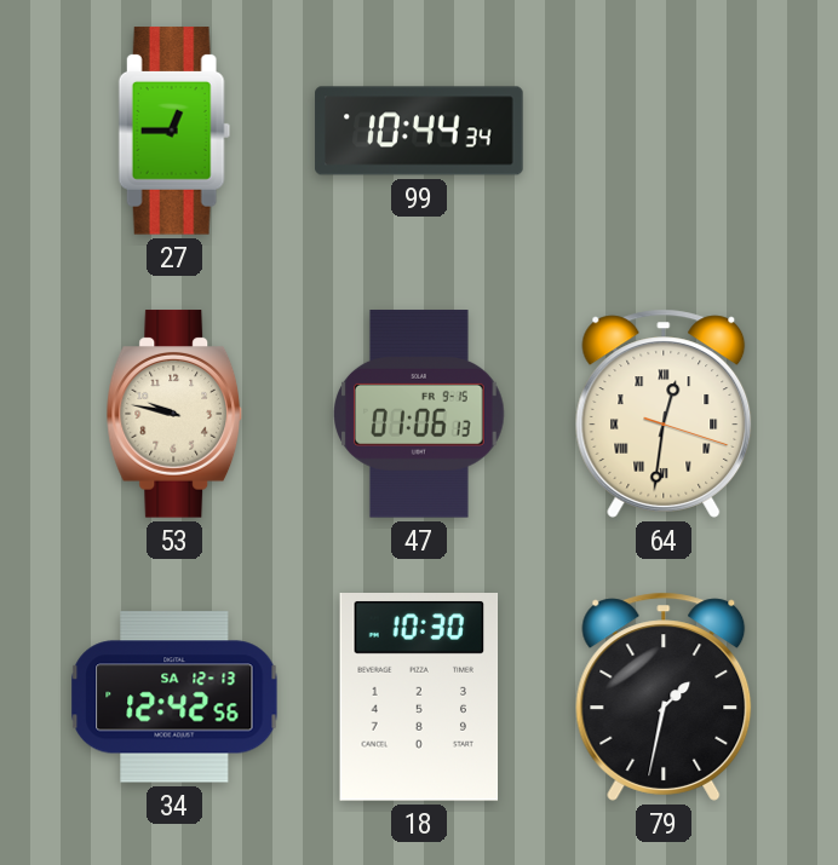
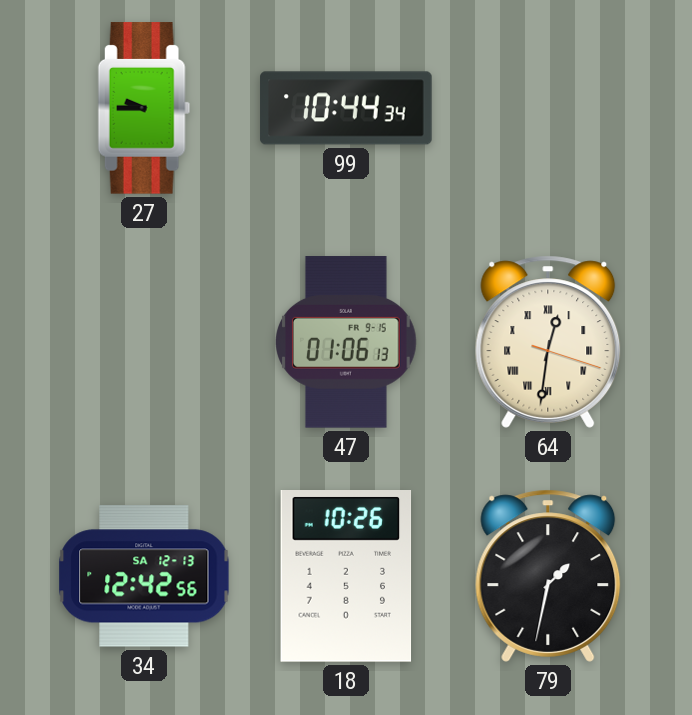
27: 12:45 -> 9:45
53: 9:47 -> none
18: 10:30 -> 10:26
